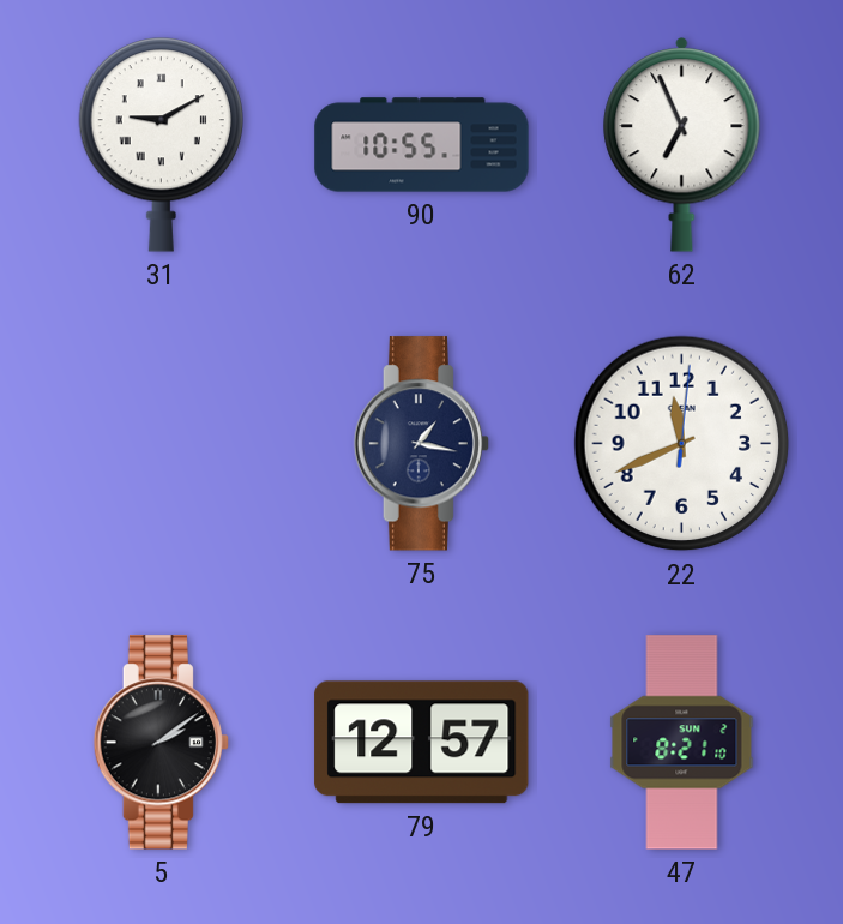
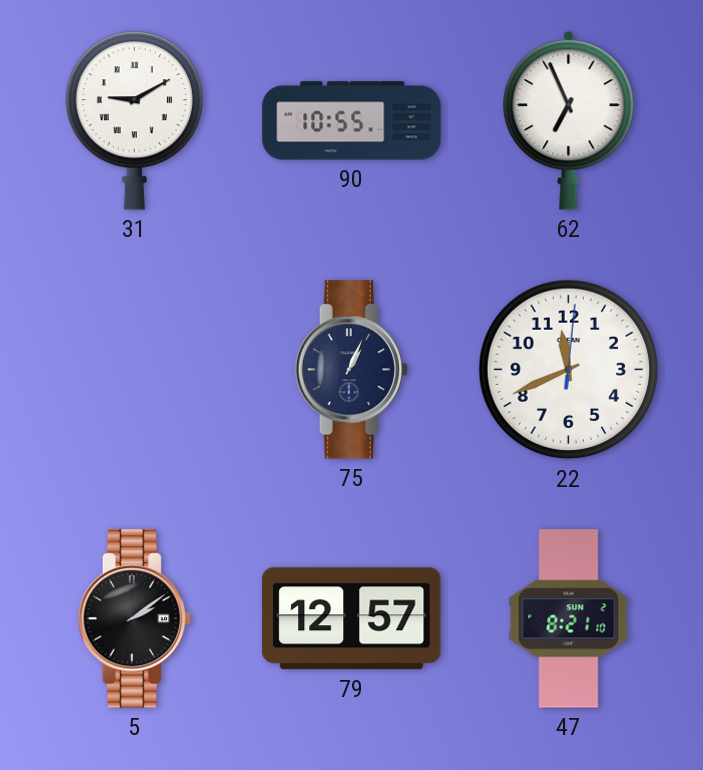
75: 1:17 -> 1:04
